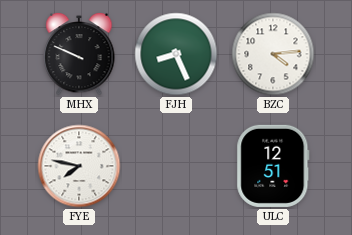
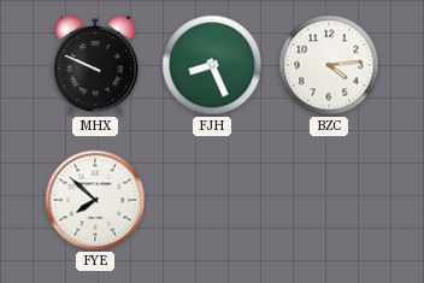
FYE: 7:47 -> 7:52
ULC: 12:51 -> none
